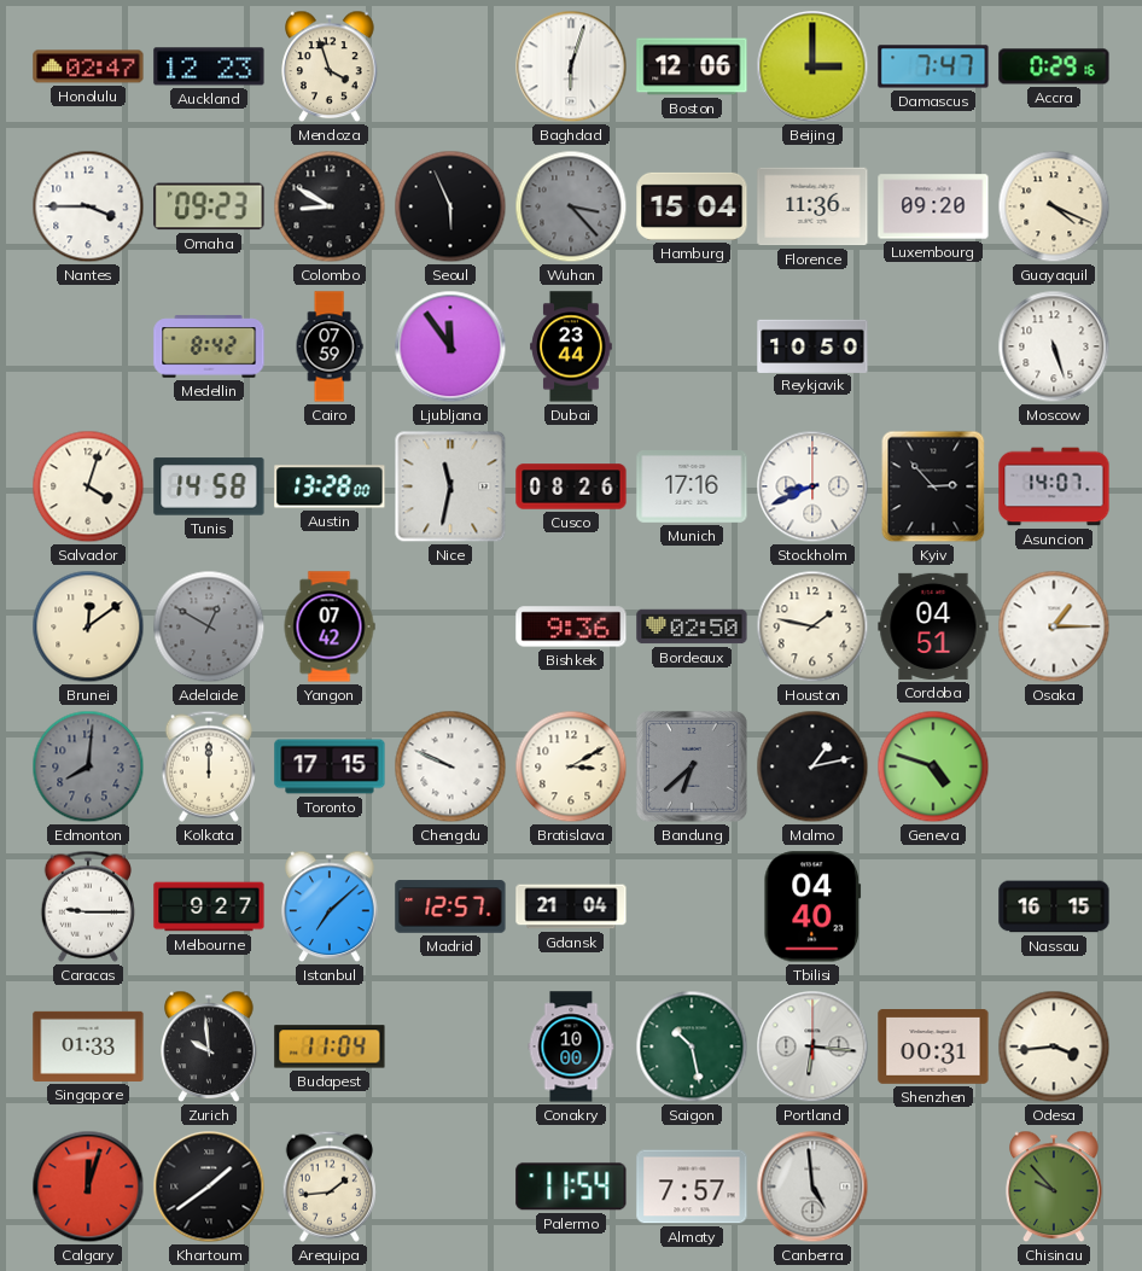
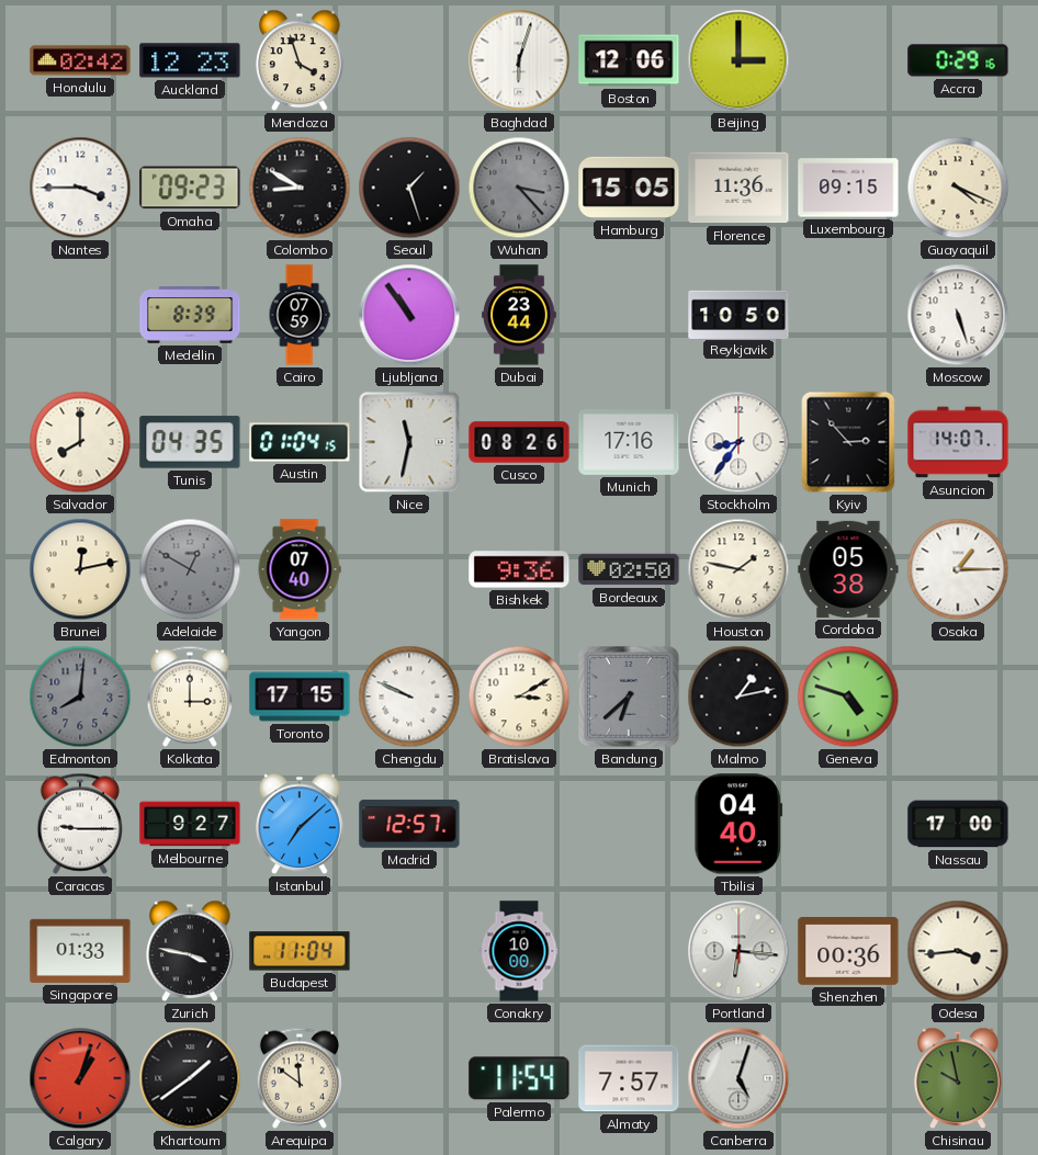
Honolulu: 02:47 -> 02:42
Damascus: 7:47 -> none
Seoul: 5:56 -> 1:27
Hamburg: 15:04 -> 15:05
Luxembourg: 09:20 -> 09:15
Medellin: 8:42 -> 8:39
Ljubljana: 11:54 -> 10:54
Salvador: 4:03 -> 8:00
Tunis: 14:58 -> 04:35
Austin: 13:28 -> 01:04
Stockholm: 8:41 -> 8:36
Brunei: 12:09 -> 12:13
Yangon: 07:42 -> 07:40
Cordoba: 04:51 -> 05:38
Kolkata: 12:00 -> 3:00
Gdansk: 21:04 -> none
Nassau: 16:15 -> 17:00
Zurich: 9:59 -> 3:47
Saigon: 10:28 -> none
Shenzhen: 00:31 -> 00:36
Calgary: 12:03 -> 1:03
Arequipa: 1:44 -> 11:51
Canberra: 4:59 -> 5:03
Chisinau: 9:53 -> 9:58
